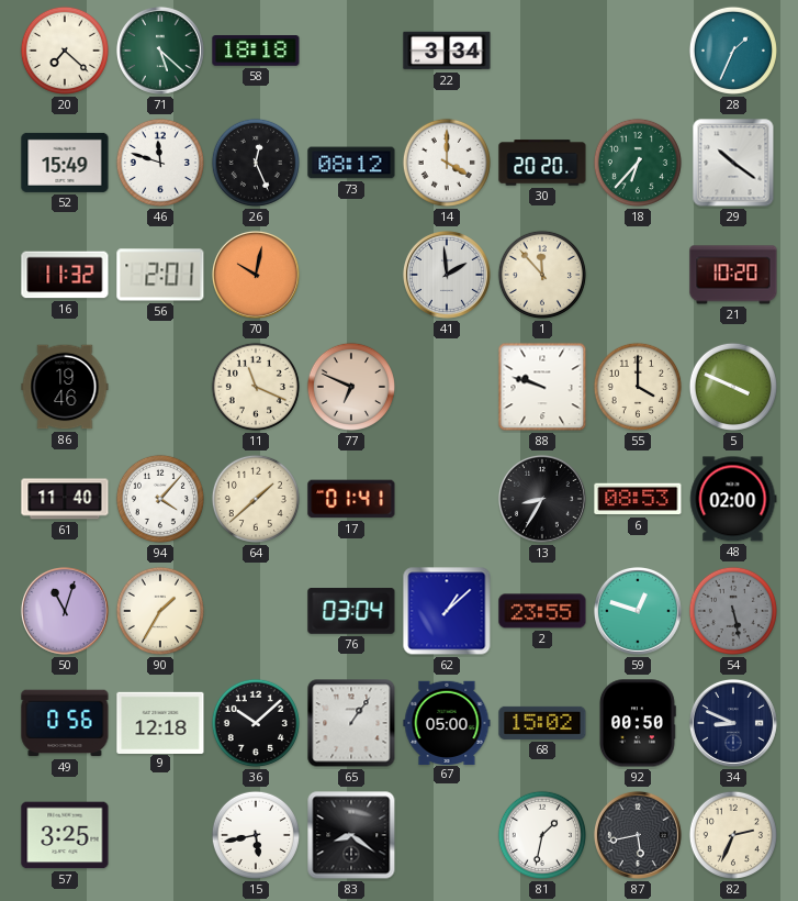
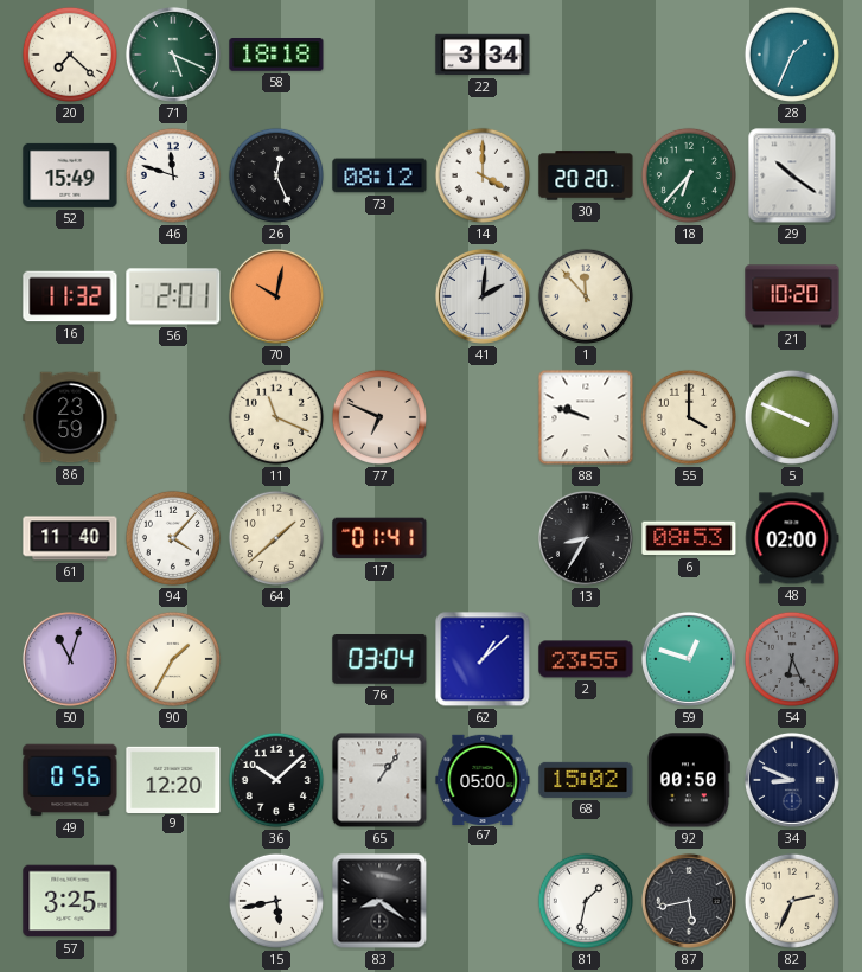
71: 5:22 -> 5:19
41: 1:59 -> 2:01
86: 19:46 -> 23:59
54: 5:28 -> 6:26
9: 12:18 -> 12:20
